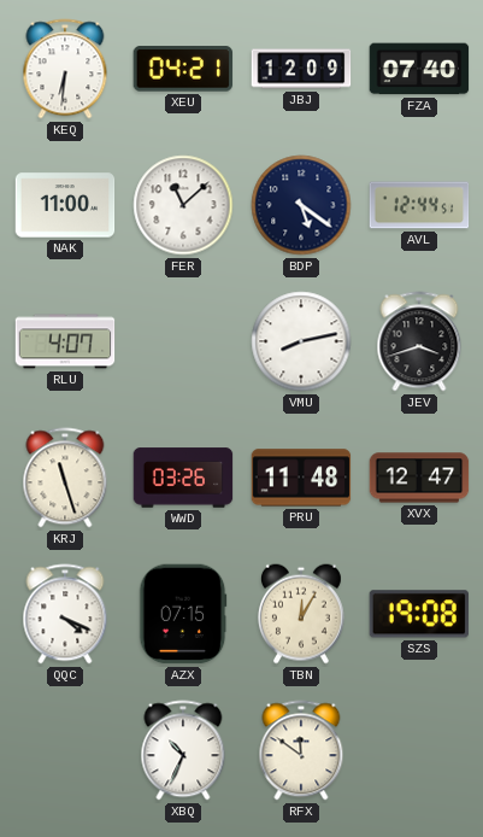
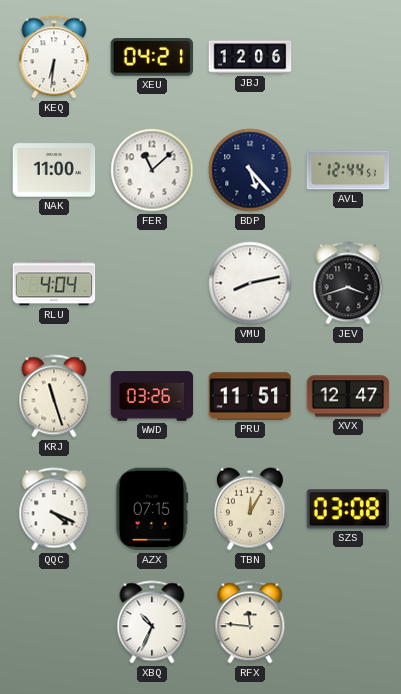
JBJ: 12:09 -> 12:06
FZA: 07:40 -> none
BDP: 5:21 -> 5:23
RLU: 4:07 -> 4:04
PRU: 11:48 -> 11:51
SZS: 19:08 -> 03:08
RFX: 11:51 -> 11:46
